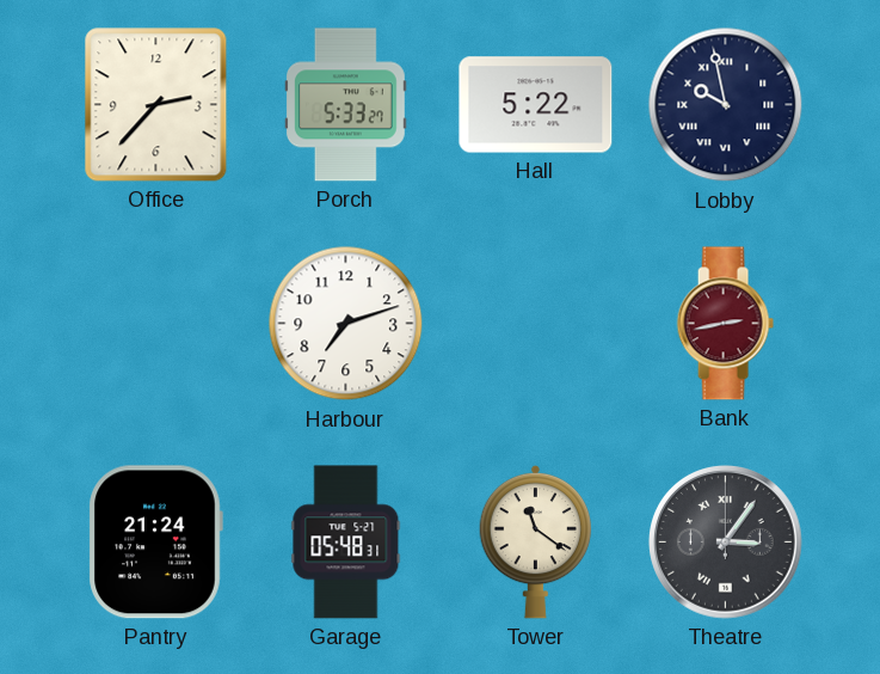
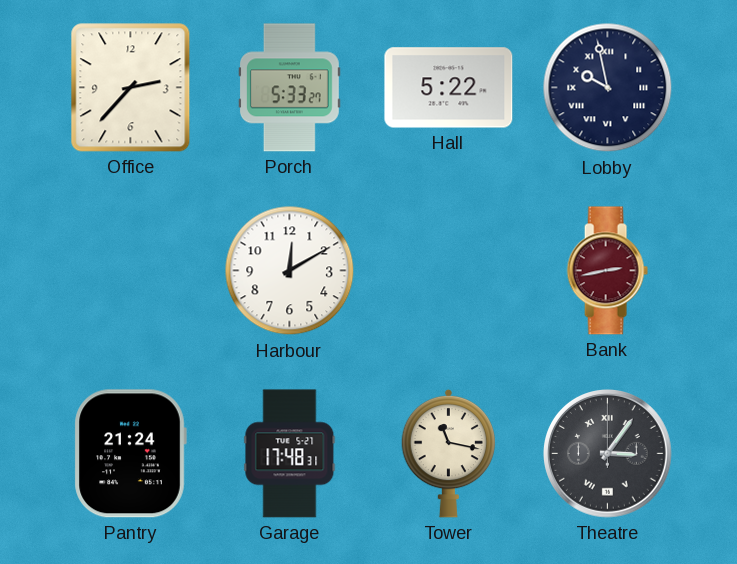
Harbour: 7:12 -> 12:10
Garage: 05:48 -> 17:48
Tower: 11:21 -> 11:17
